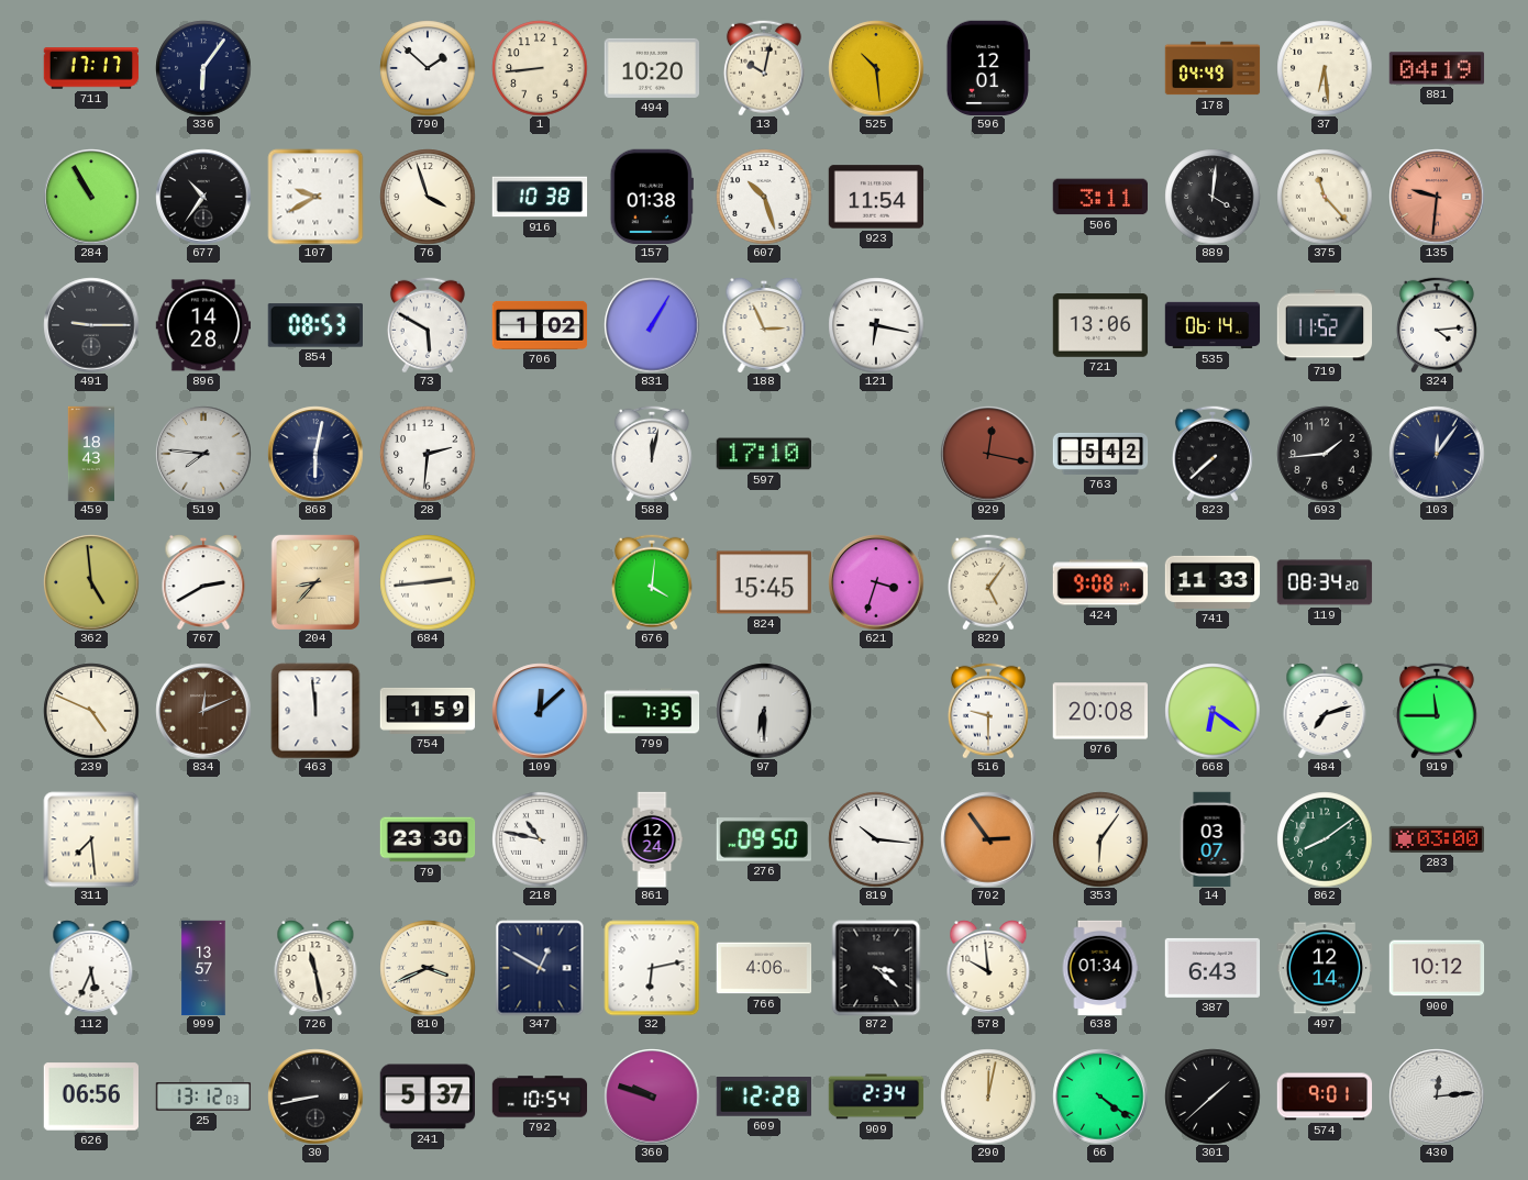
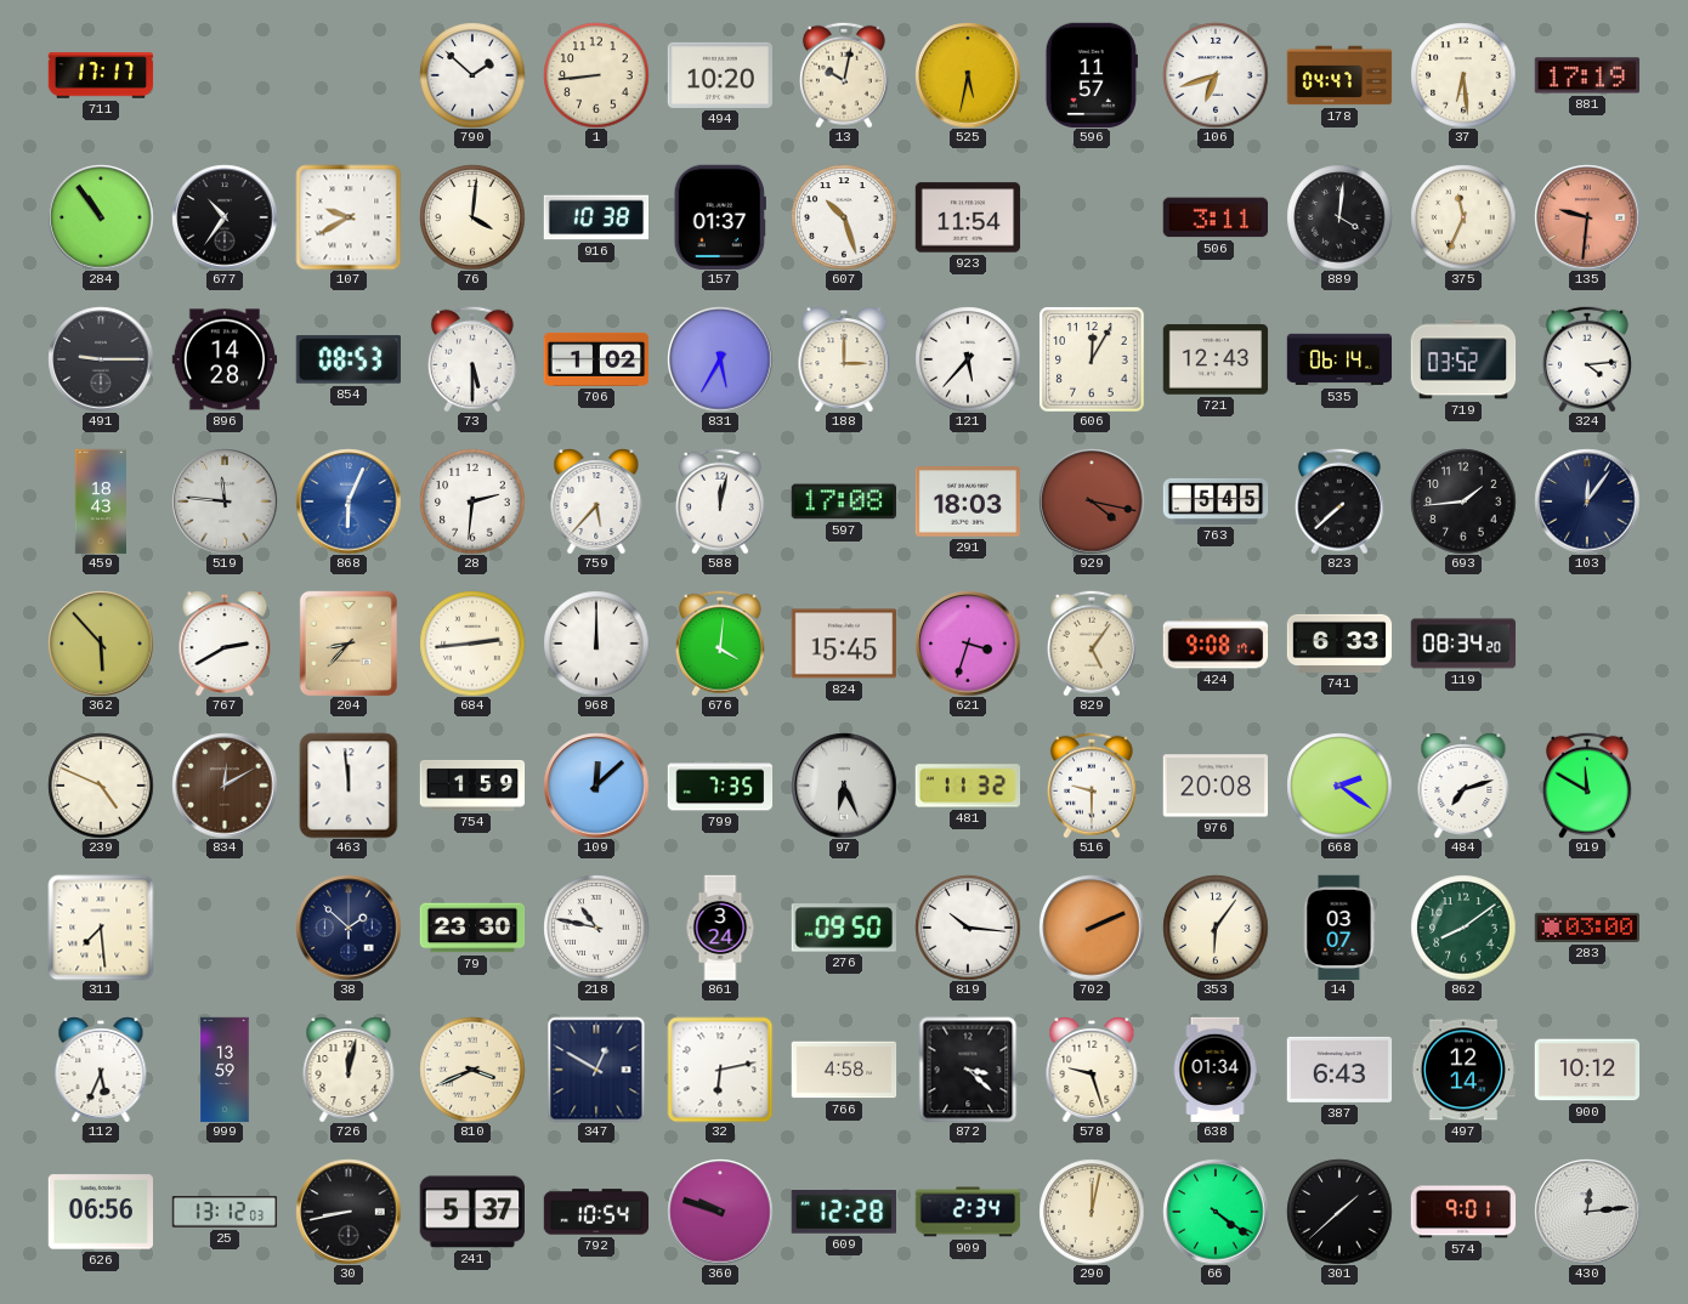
336: 6:06 -> none
525: 10:29 -> 5:32
596: 12:01 -> 11:57
106: none -> 6:42
178: 04:49 -> 04:47
881: 04:19 -> 17:19
284: 10:55 -> 10:54
76: 3:57 -> 4:01
157: 01:38 -> 01:37
375: 11:23 -> 11:34
73: 5:50 -> 5:30
831: 1:05 -> 5:35
188: 2:56 -> 3:00
121: 6:17 -> 5:37
606: none -> 12:05
721: 13:06 -> 12:43
719: 11:52 -> 03:52
519: 7:46 -> 11:46
868: 6:02 -> 6:04
868 dial: navy -> blue
759: none -> 5:37
597: 17:10 -> 17:08
291: none -> 18:03
929: 12:17 -> 4:17
763: 5:42 -> 5:45
362: 4:59 -> 5:53
968: none -> 12:00
741: 11:33 -> 6:33
834: 12:11 -> 12:10
97: 6:30 -> 6:26
481: none -> 11:32
668: 6:21 -> 2:21
919: 11:45 -> 11:50
38: none -> 1:52
861: 12:24 -> 3:24
702: 2:54 -> 2:11
999: 13:57 -> 13:59
726: 11:28 -> 12:02
766: 4:06 -> 4:58
578: 9:59 -> 9:27
